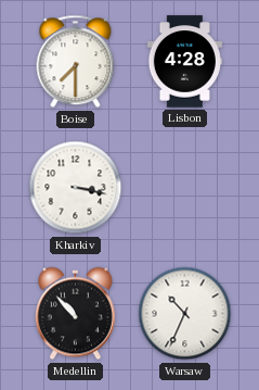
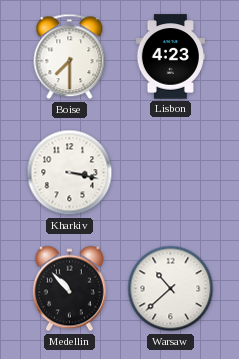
Lisbon: 4:28 -> 4:23
Warsaw: 10:34 -> 10:38
